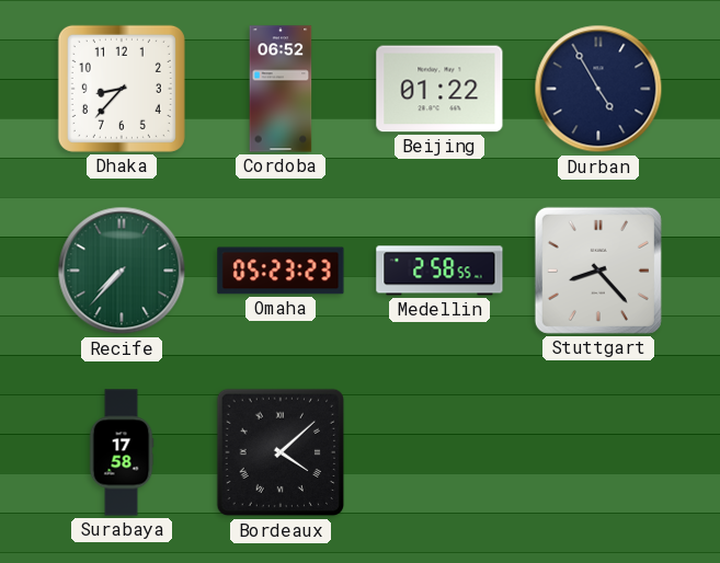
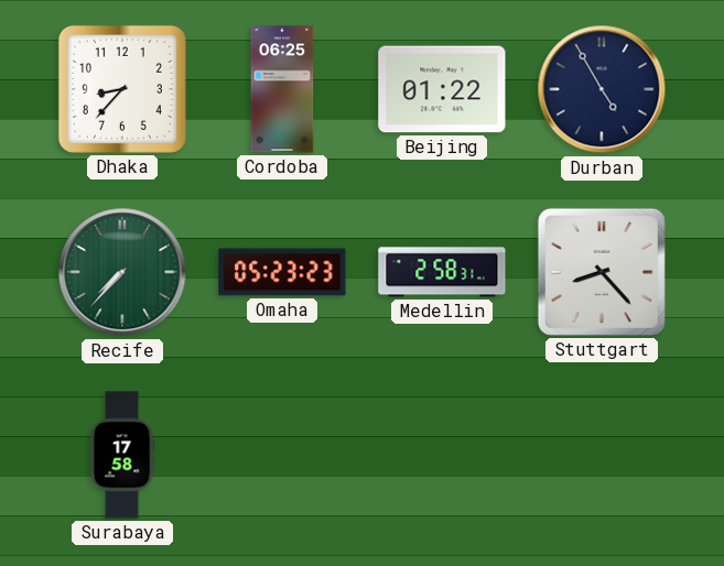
Cordoba: 06:52 -> 06:25
Medellin: 2:58:55 -> 2:58:31
Bordeaux: 4:08 -> none
